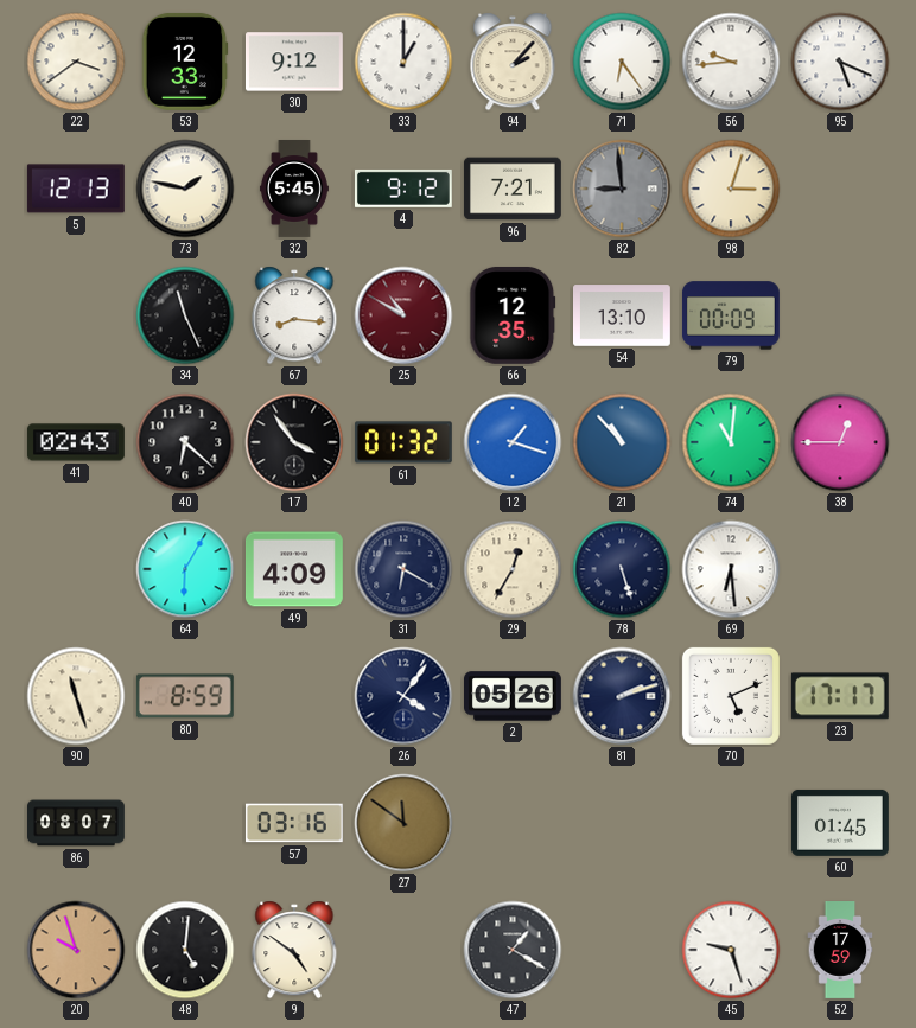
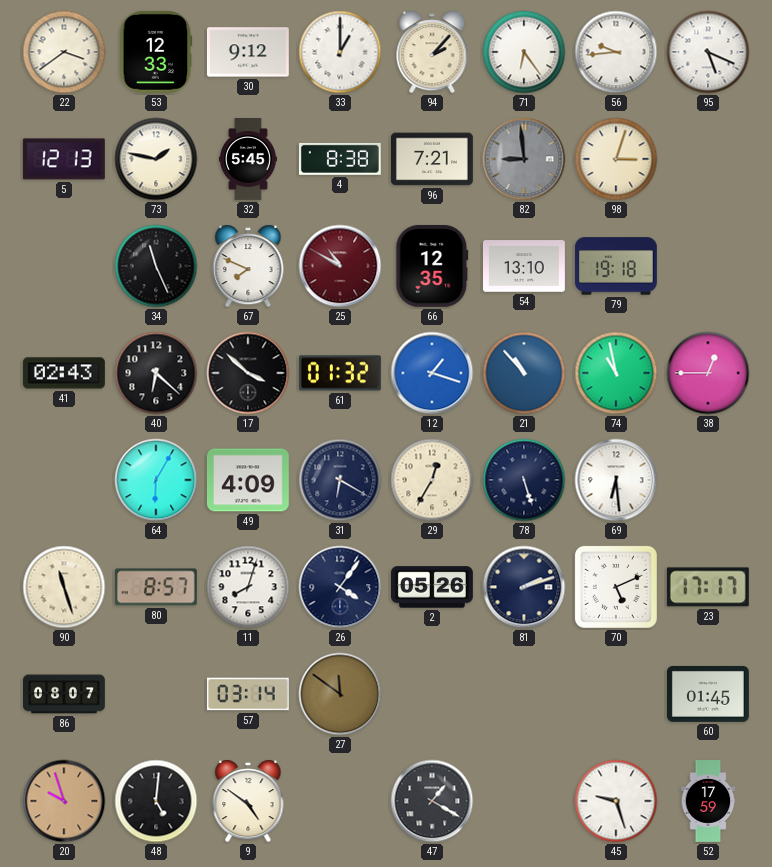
4: 9:12 -> 8:38
67: 8:16 -> 7:49
79: 00:09 -> 19:18
17: 3:54 -> 3:52
74: 11:01 -> 10:58
80: 8:59 -> 8:57
11: none -> 8:03
57: 03:16 -> 03:14
